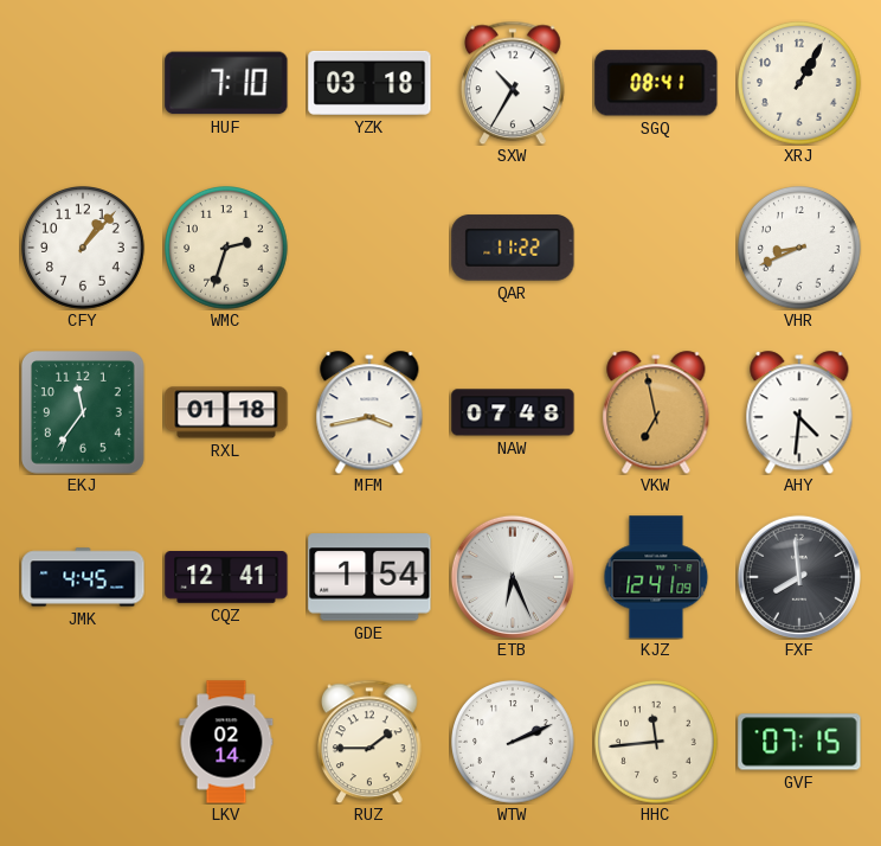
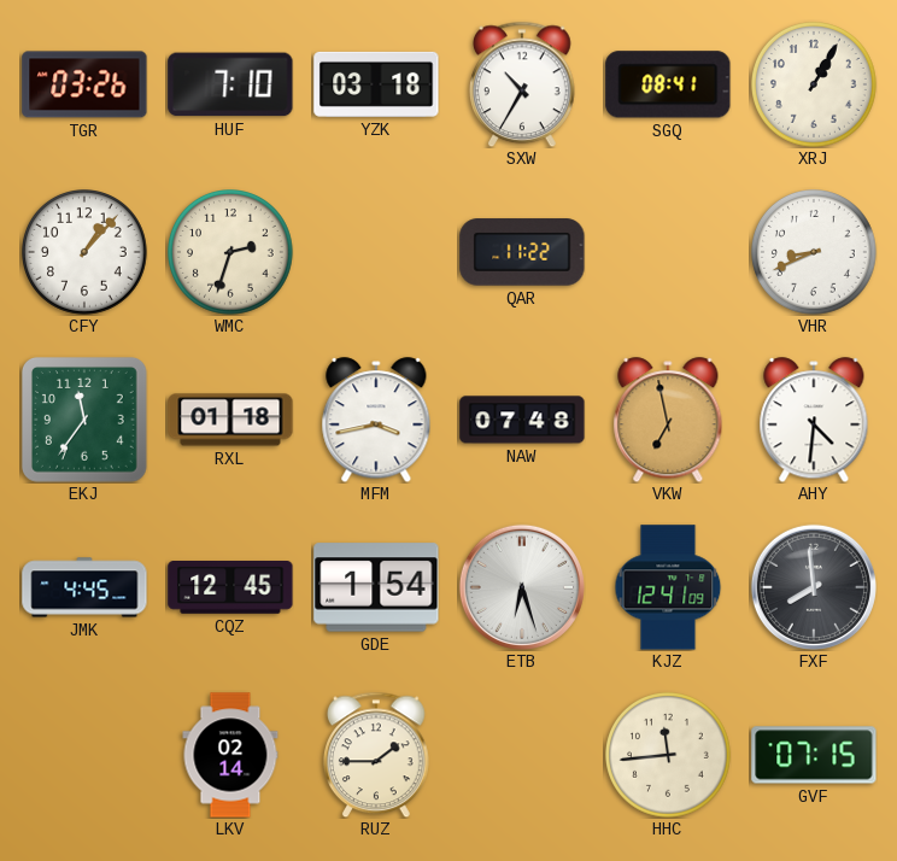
TGR: none -> 03:26
CQZ: 12:41 -> 12:45
ETB: 6:26 -> 6:27
WTW: 2:11 -> none
